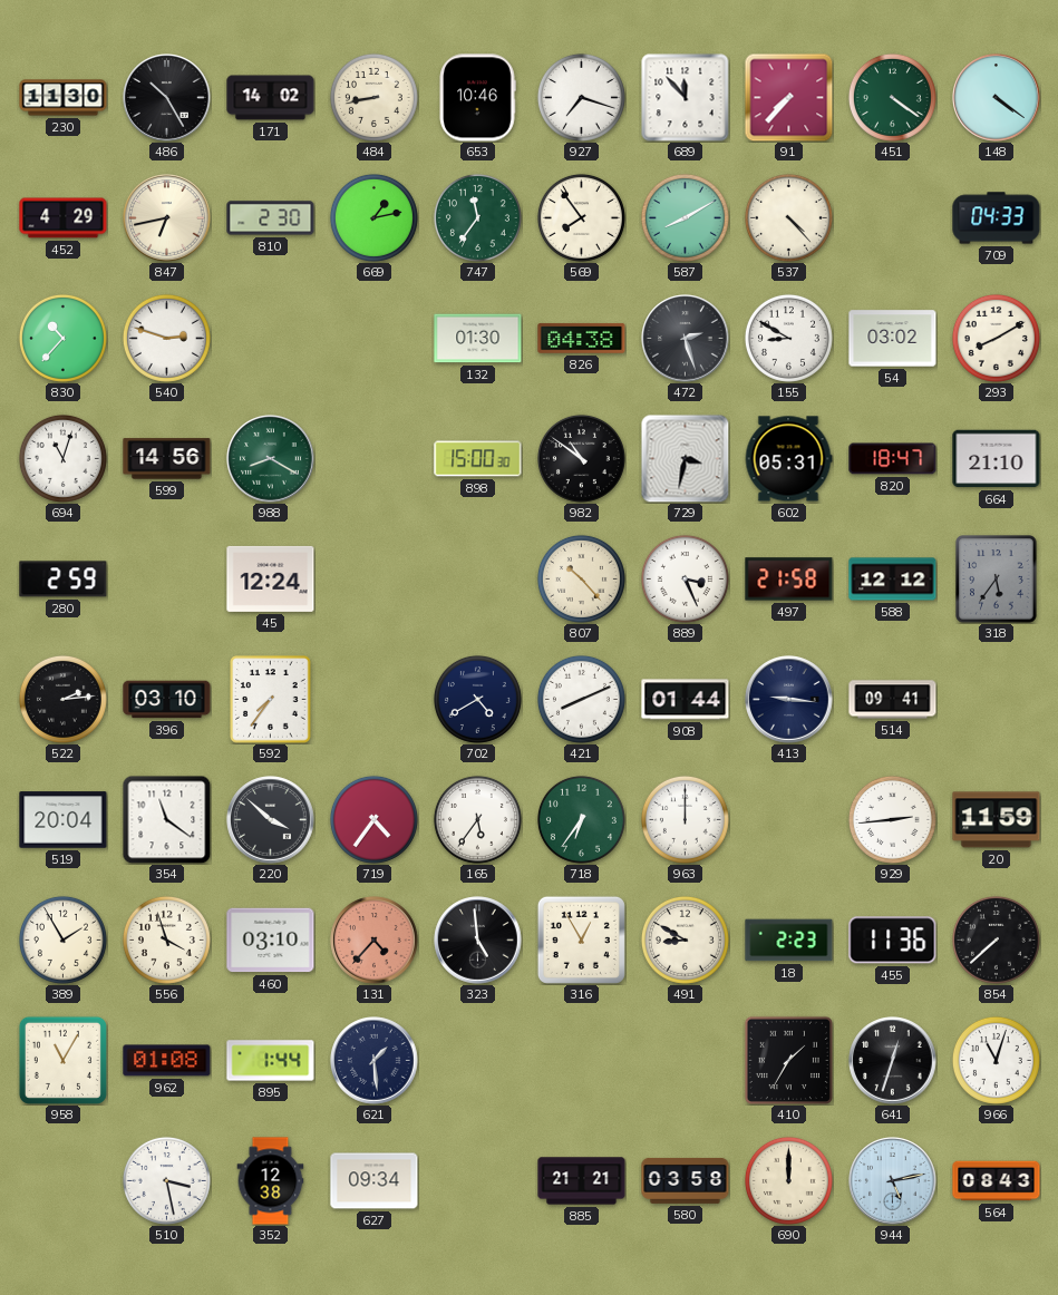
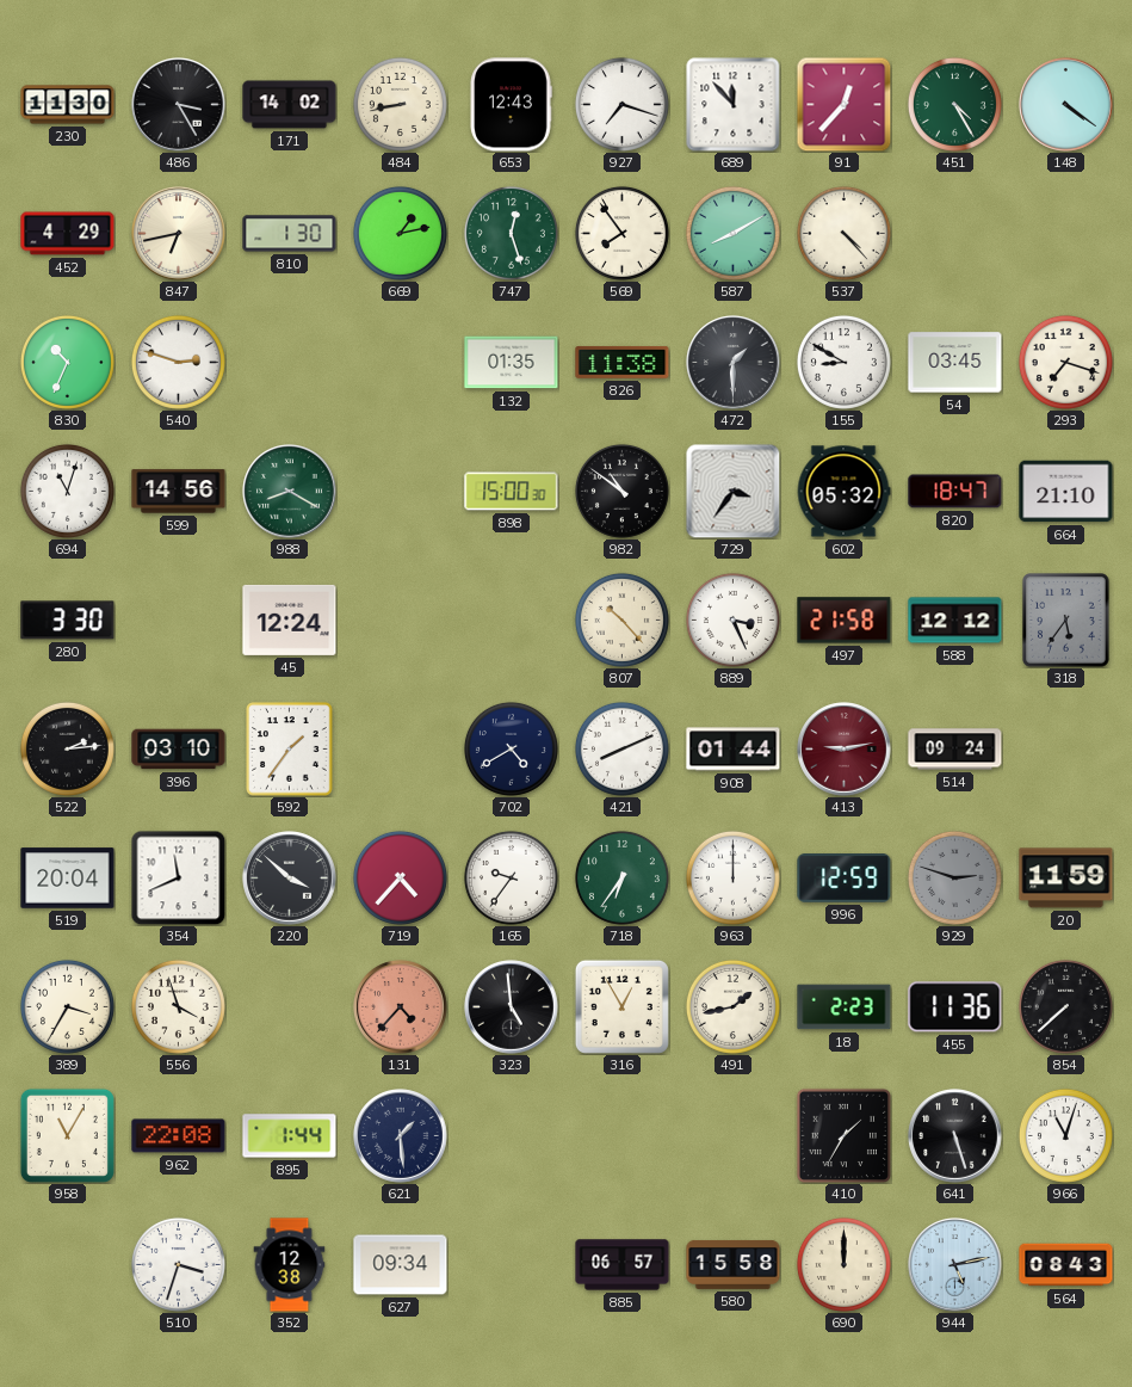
486: 10:25 -> 3:25
653: 10:46 -> 12:43
91: 7:37 -> 12:37
451: 4:21 -> 4:25
810: 2:30 -> 1:30
747: 11:36 -> 12:27
709: 04:33 -> none
830: 10:37 -> 10:34
132: 01:30 -> 01:35
826: 04:38 -> 11:38
472: 2:27 -> 1:30
54: 03:02 -> 03:45
293: 8:10 -> 7:18
729: 3:32 -> 3:36
602: 05:31 -> 05:32
280: 2:59 -> 3:30
592: 7:36 -> 1:36
413: 9:16 -> 9:13
413 dial: navy -> burgundy
514: 09:41 -> 09:24
354: 11:21 -> 11:41
719: 4:36 -> 4:37
165: 5:36 -> 9:36
996: none -> 12:59
929: 2:44 -> 2:48
929 dial: white -> grey
389: 1:55 -> 3:35
460: 03:10 -> none
491: 8:50 -> 1:43
962: 01:08 -> 22:08
641: 12:33 -> 5:27
510: 3:28 -> 3:33
885: 21:21 -> 06:57
580: 03:58 -> 15:58
